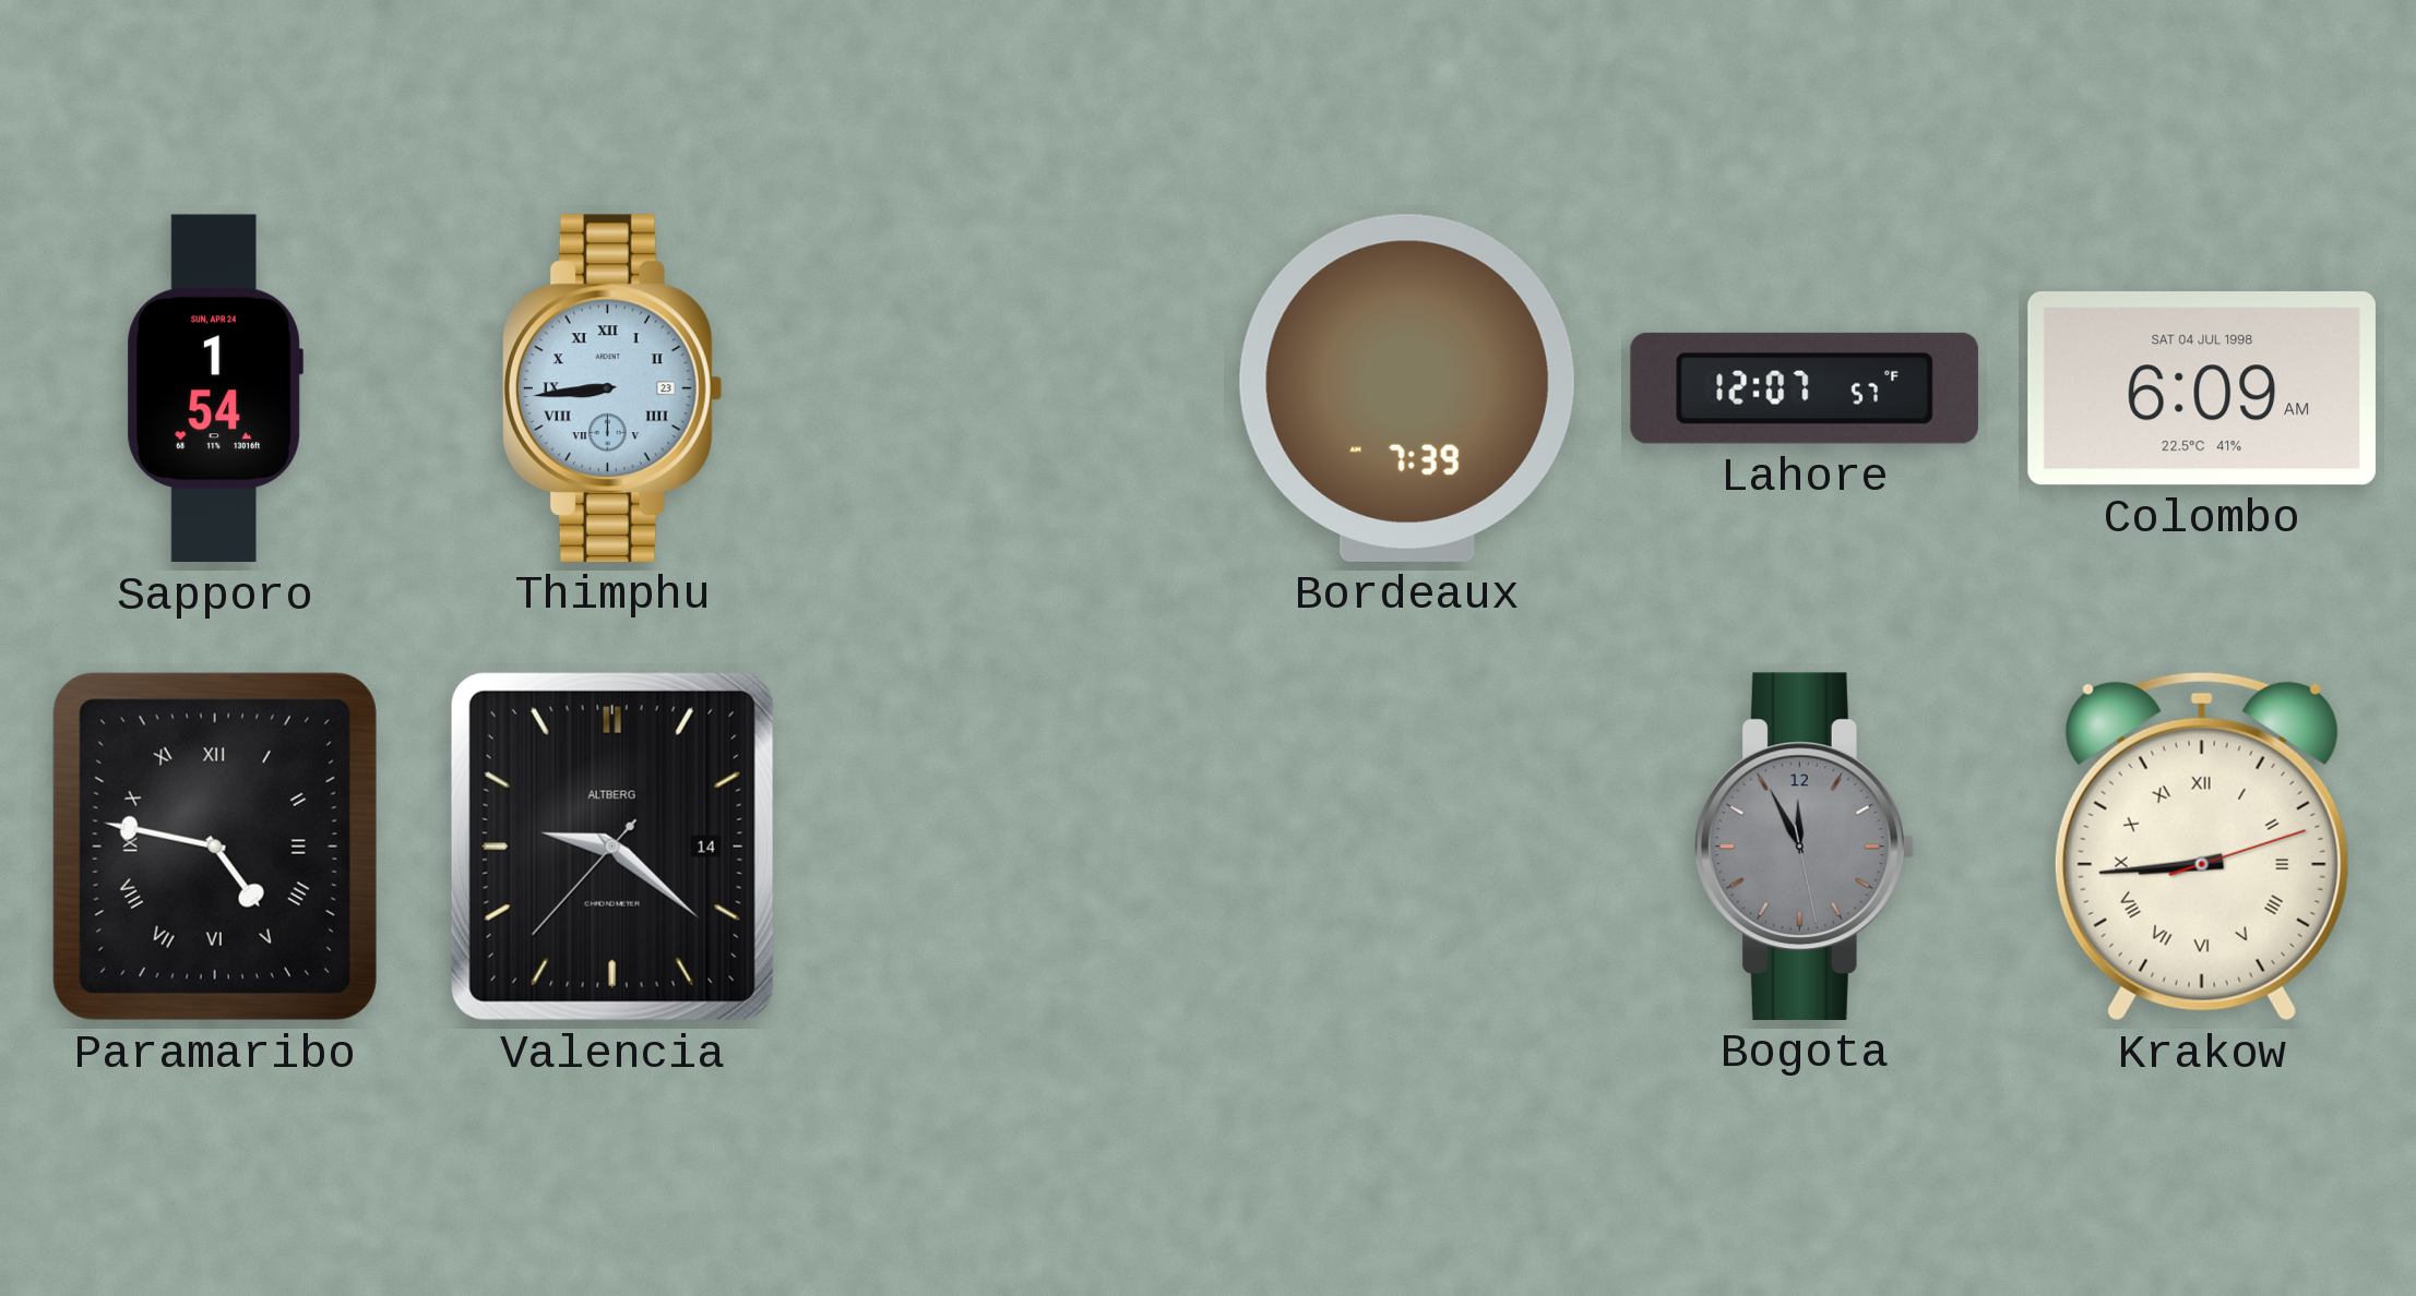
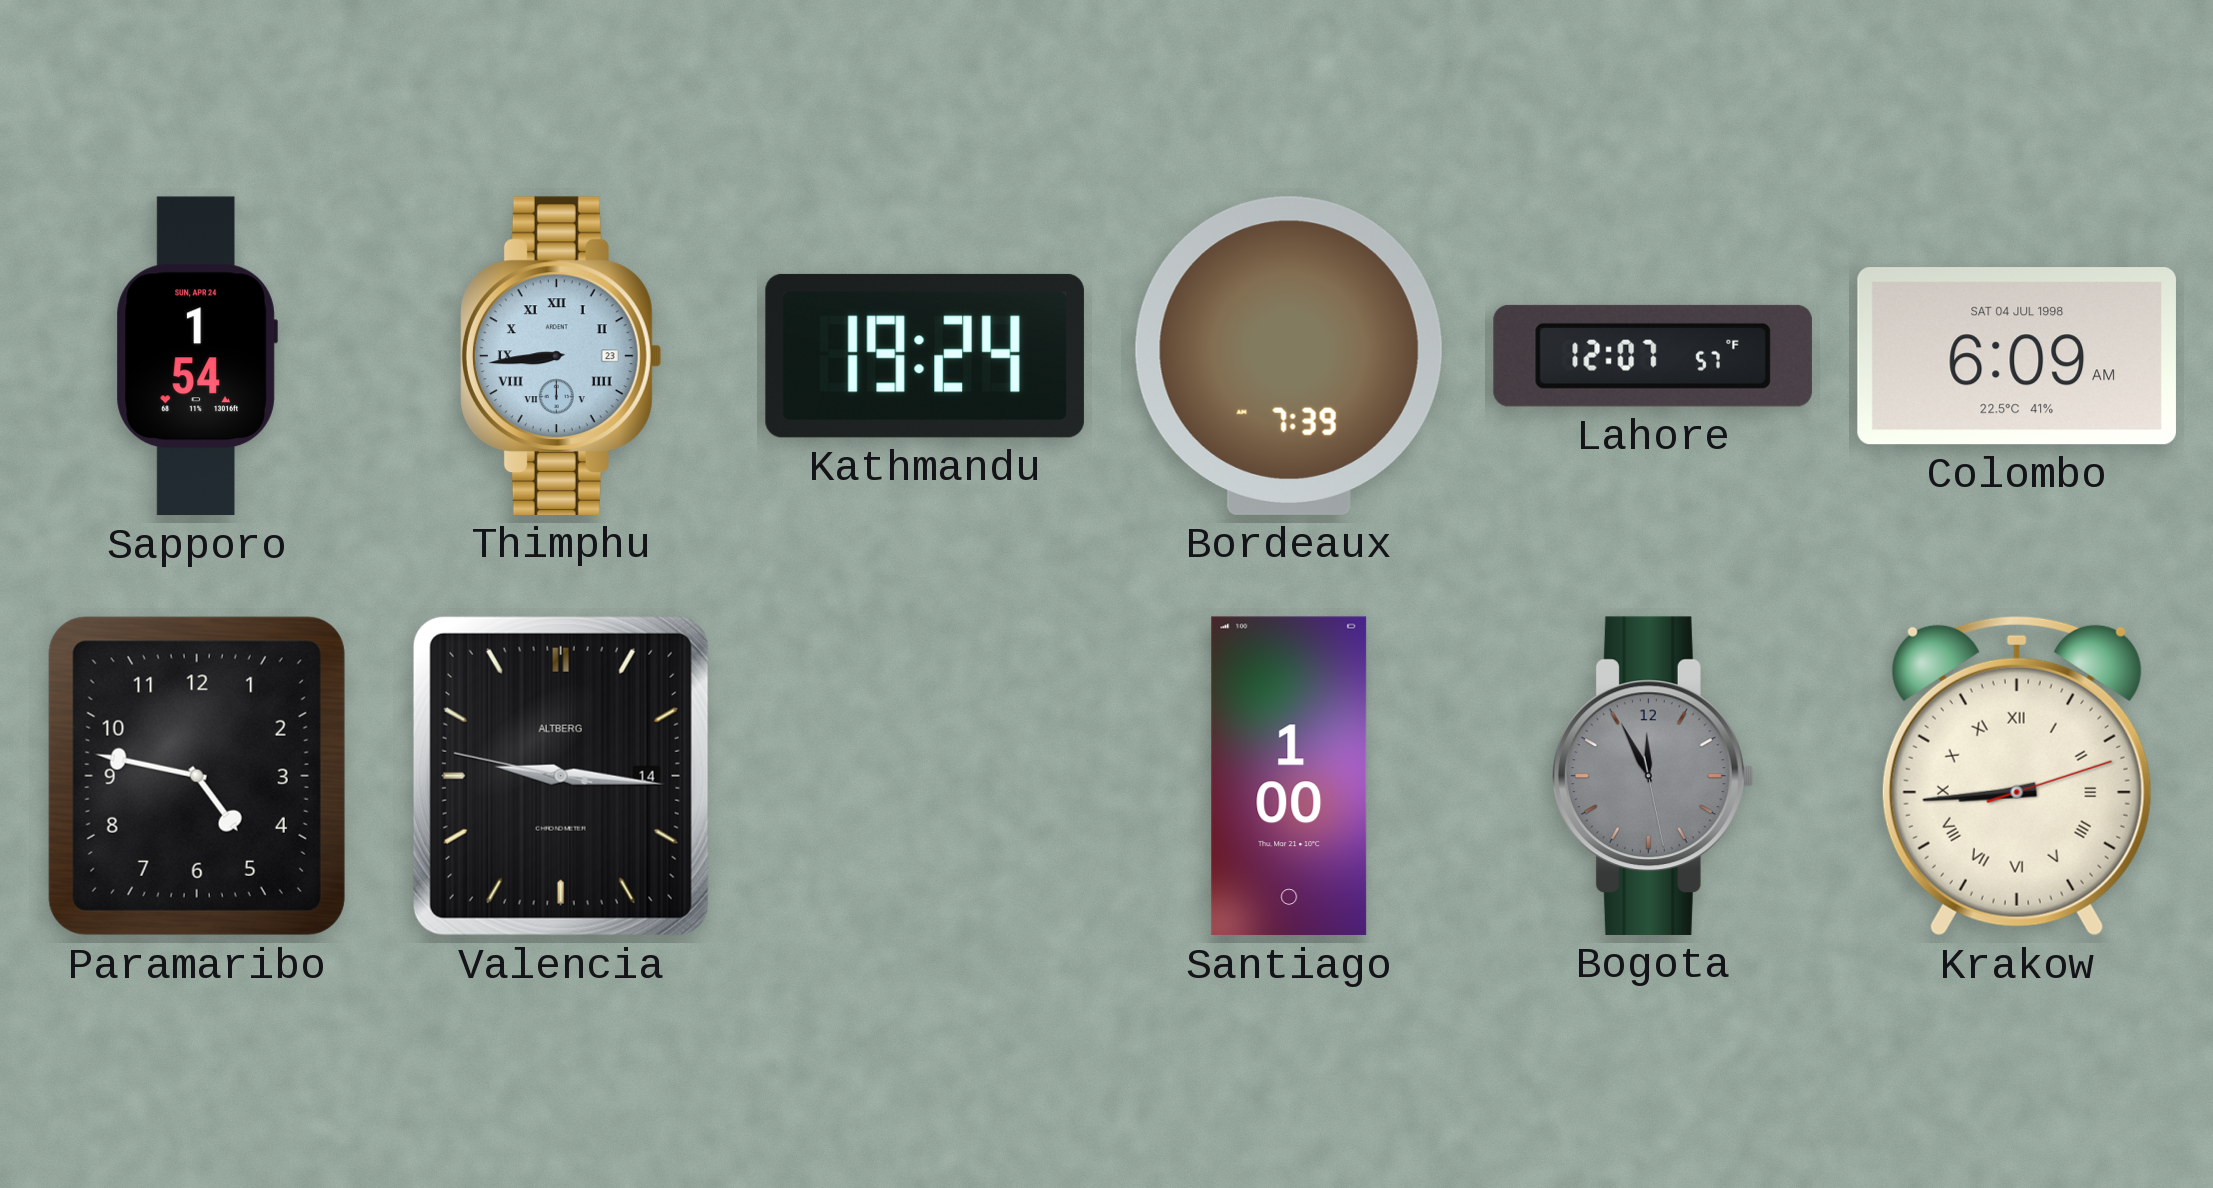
Kathmandu: none -> 19:24
Paramaribo numerals: Roman -> Arabic
Valencia: 9:21 -> 9:15
Santiago: none -> 1:00
